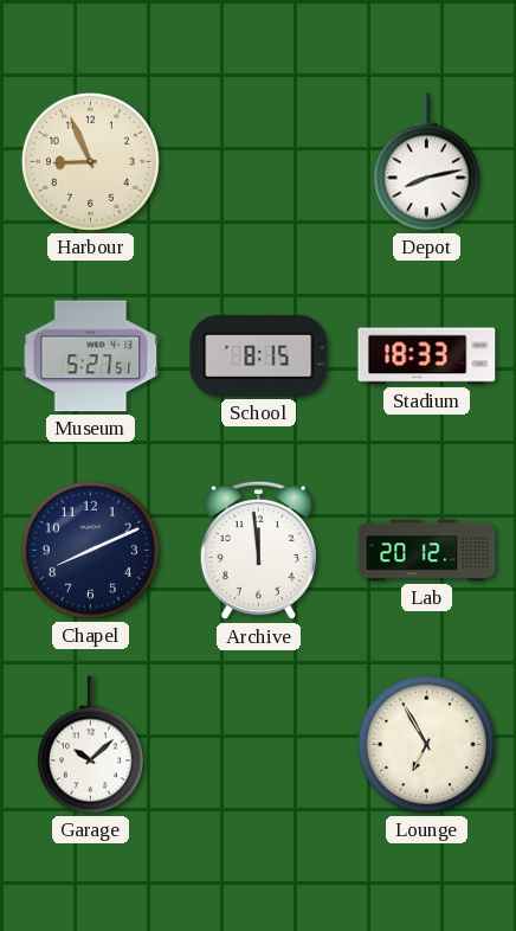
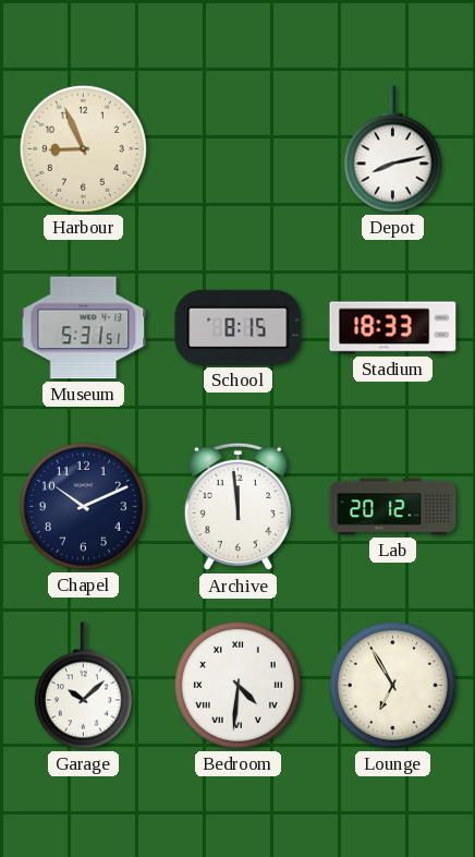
Museum: 5:27 -> 5:31
Chapel: 8:11 -> 10:11
Bedroom: none -> 4:31
